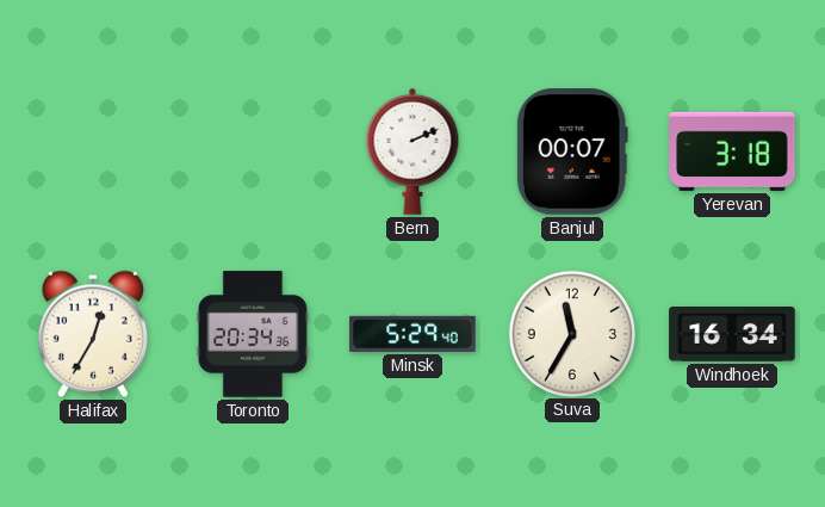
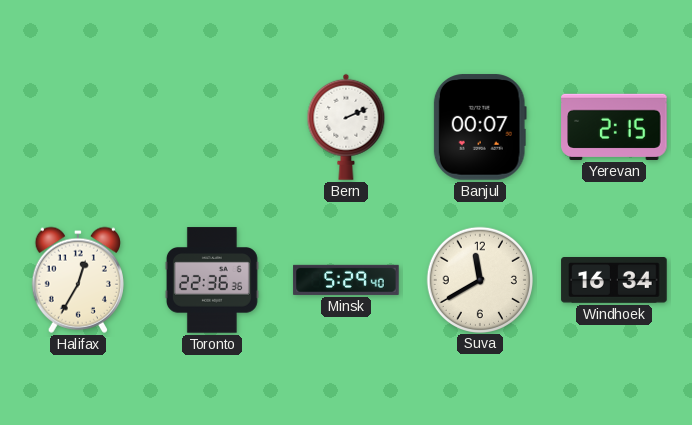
Yerevan: 3:18 -> 2:15
Toronto: 20:34 -> 22:36
Suva: 11:35 -> 11:40
